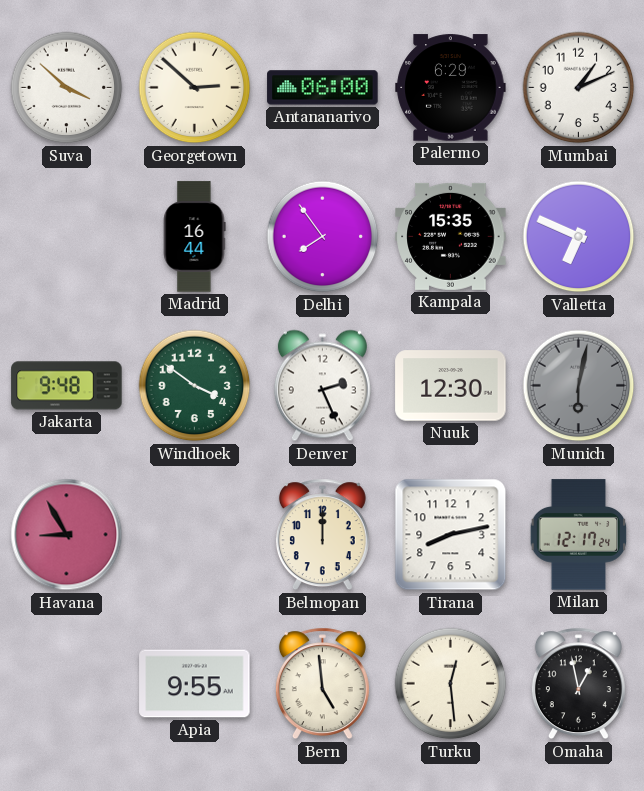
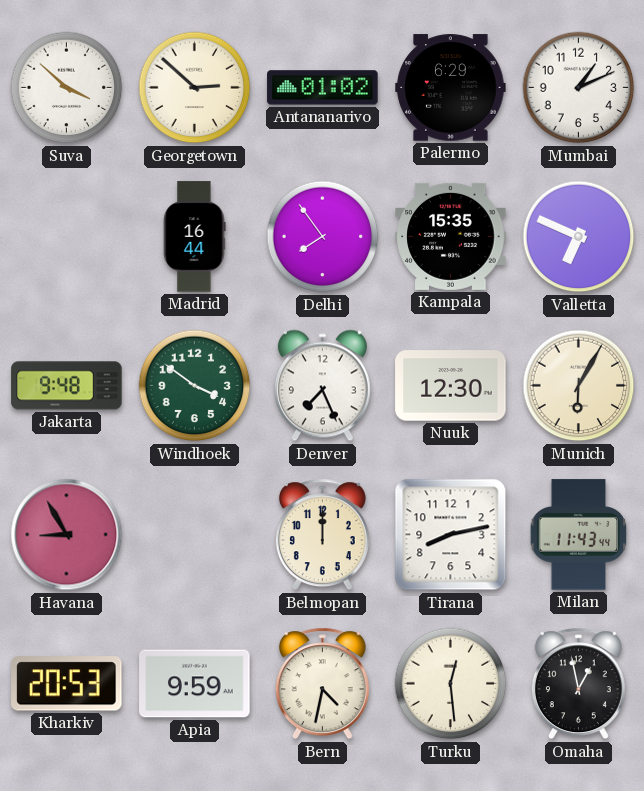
Antananarivo: 06:00 -> 01:02
Denver: 2:26 -> 7:26
Munich: 6:02 -> 6:05
Munich dial: grey -> cream
Milan: 12:17 -> 11:43
Kharkiv: none -> 20:53
Apia: 9:55 -> 9:59
Bern: 4:59 -> 4:32
